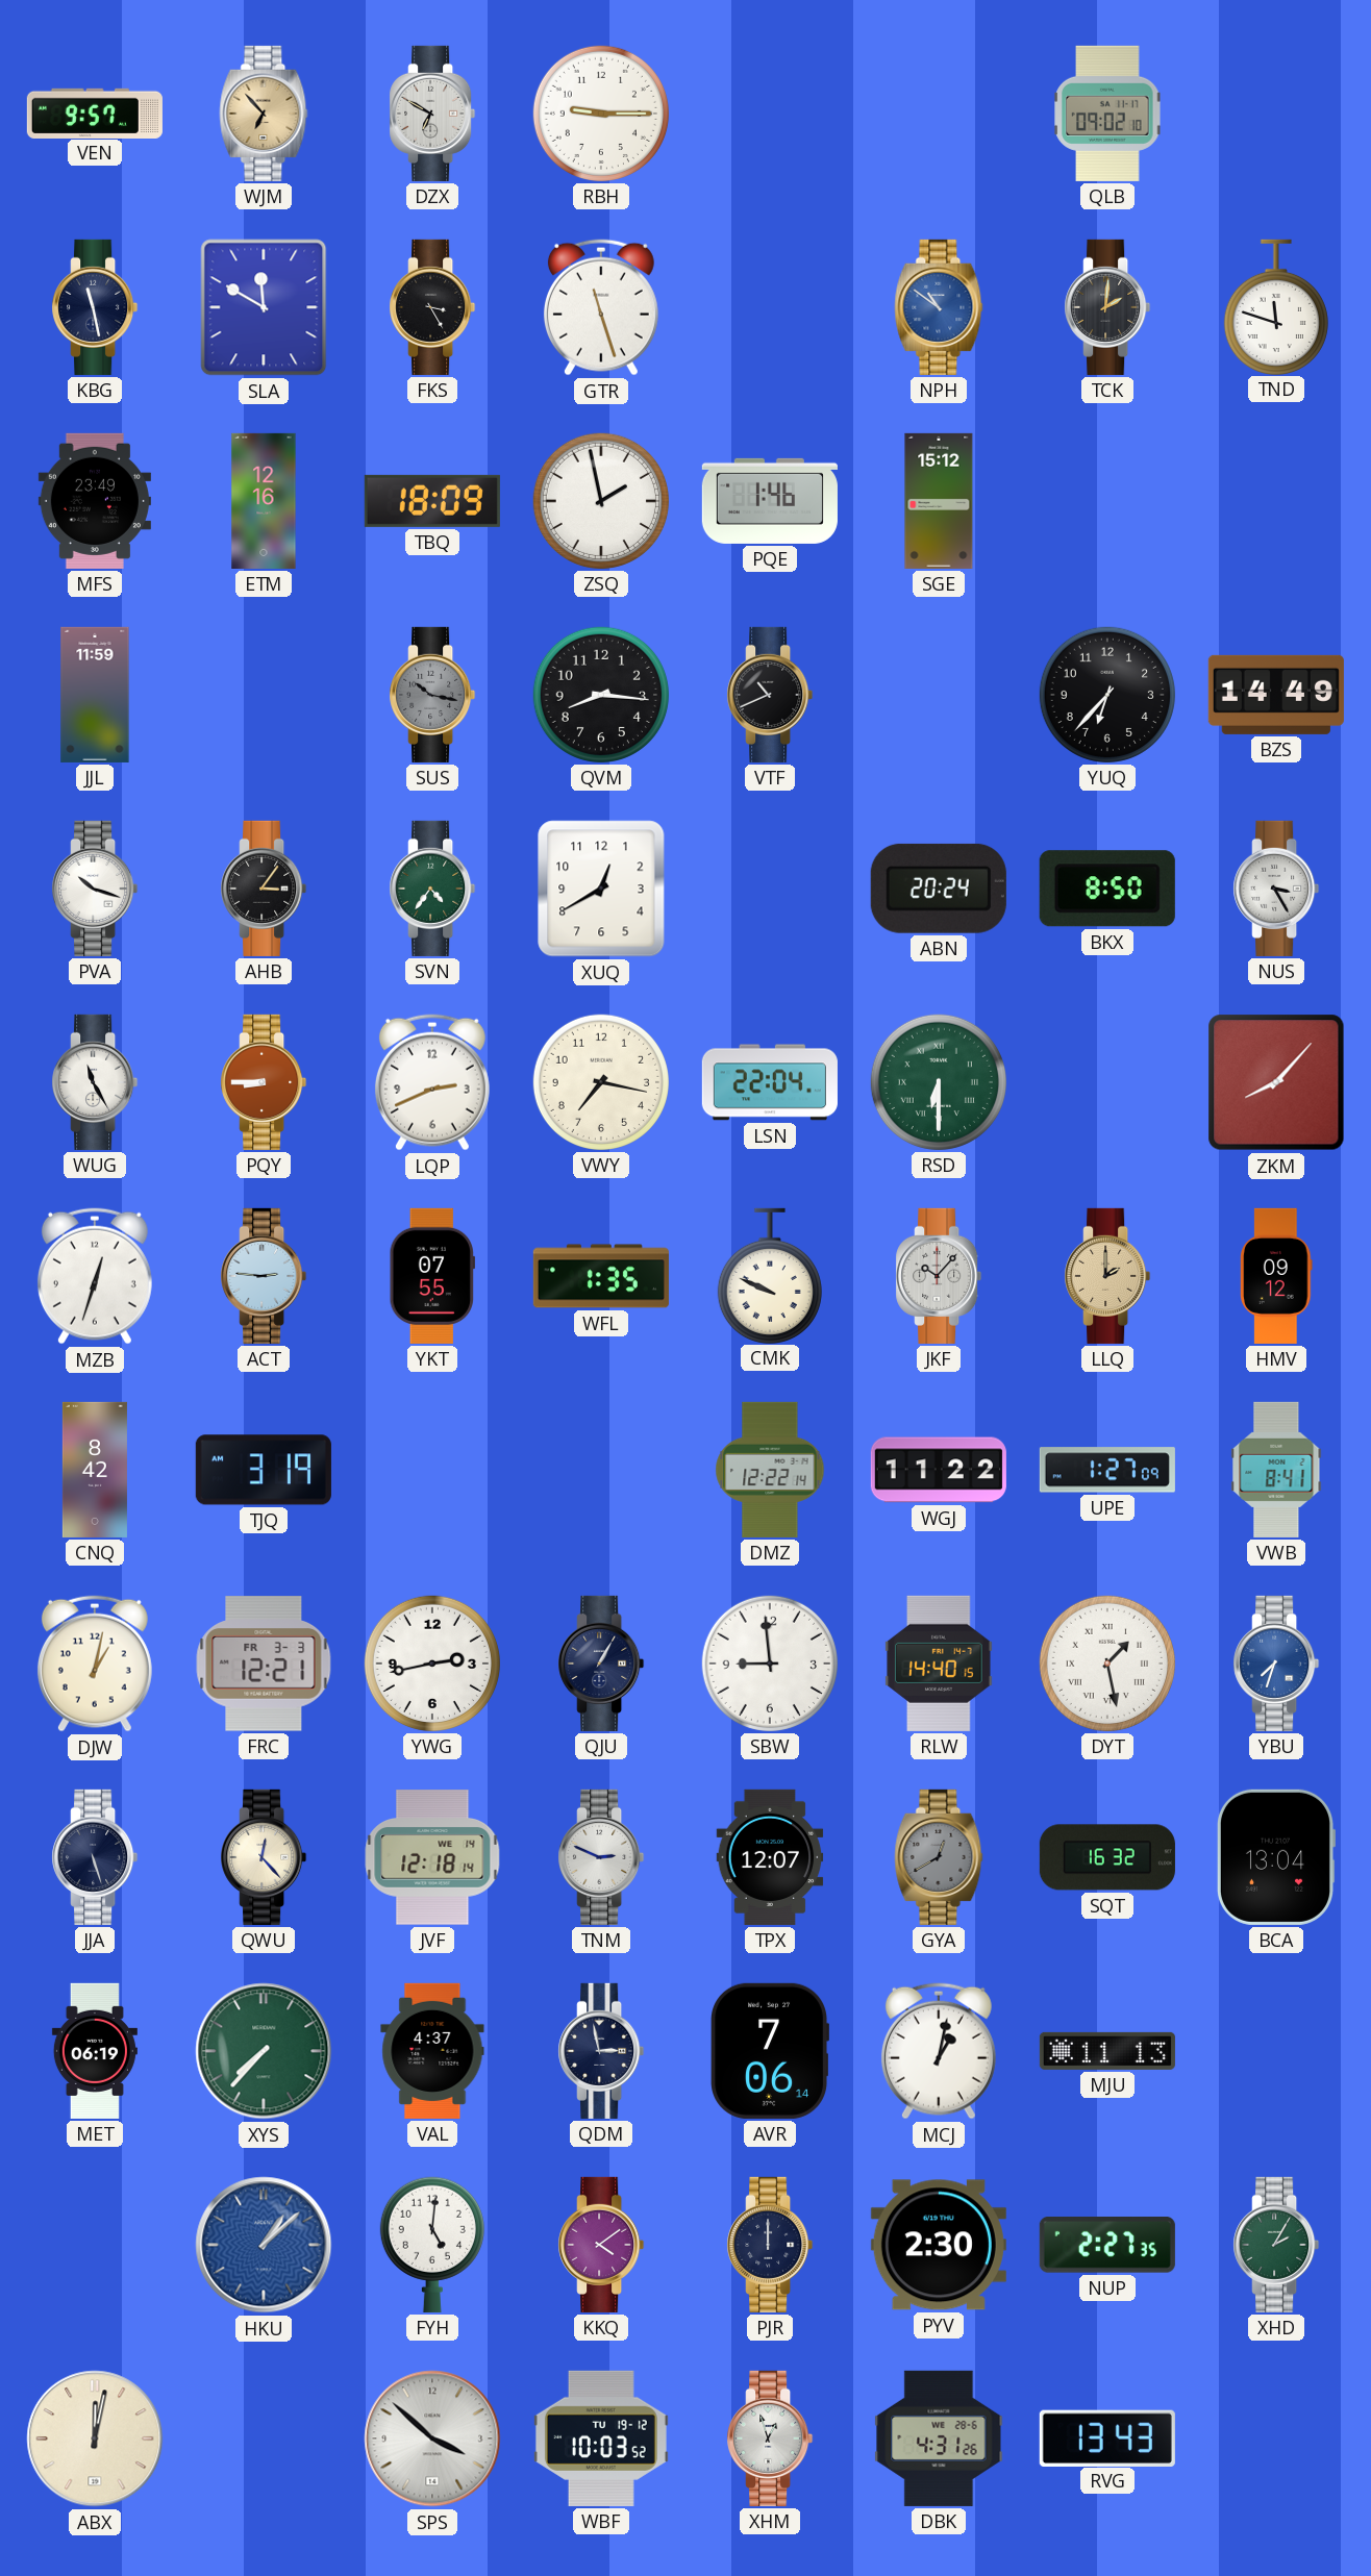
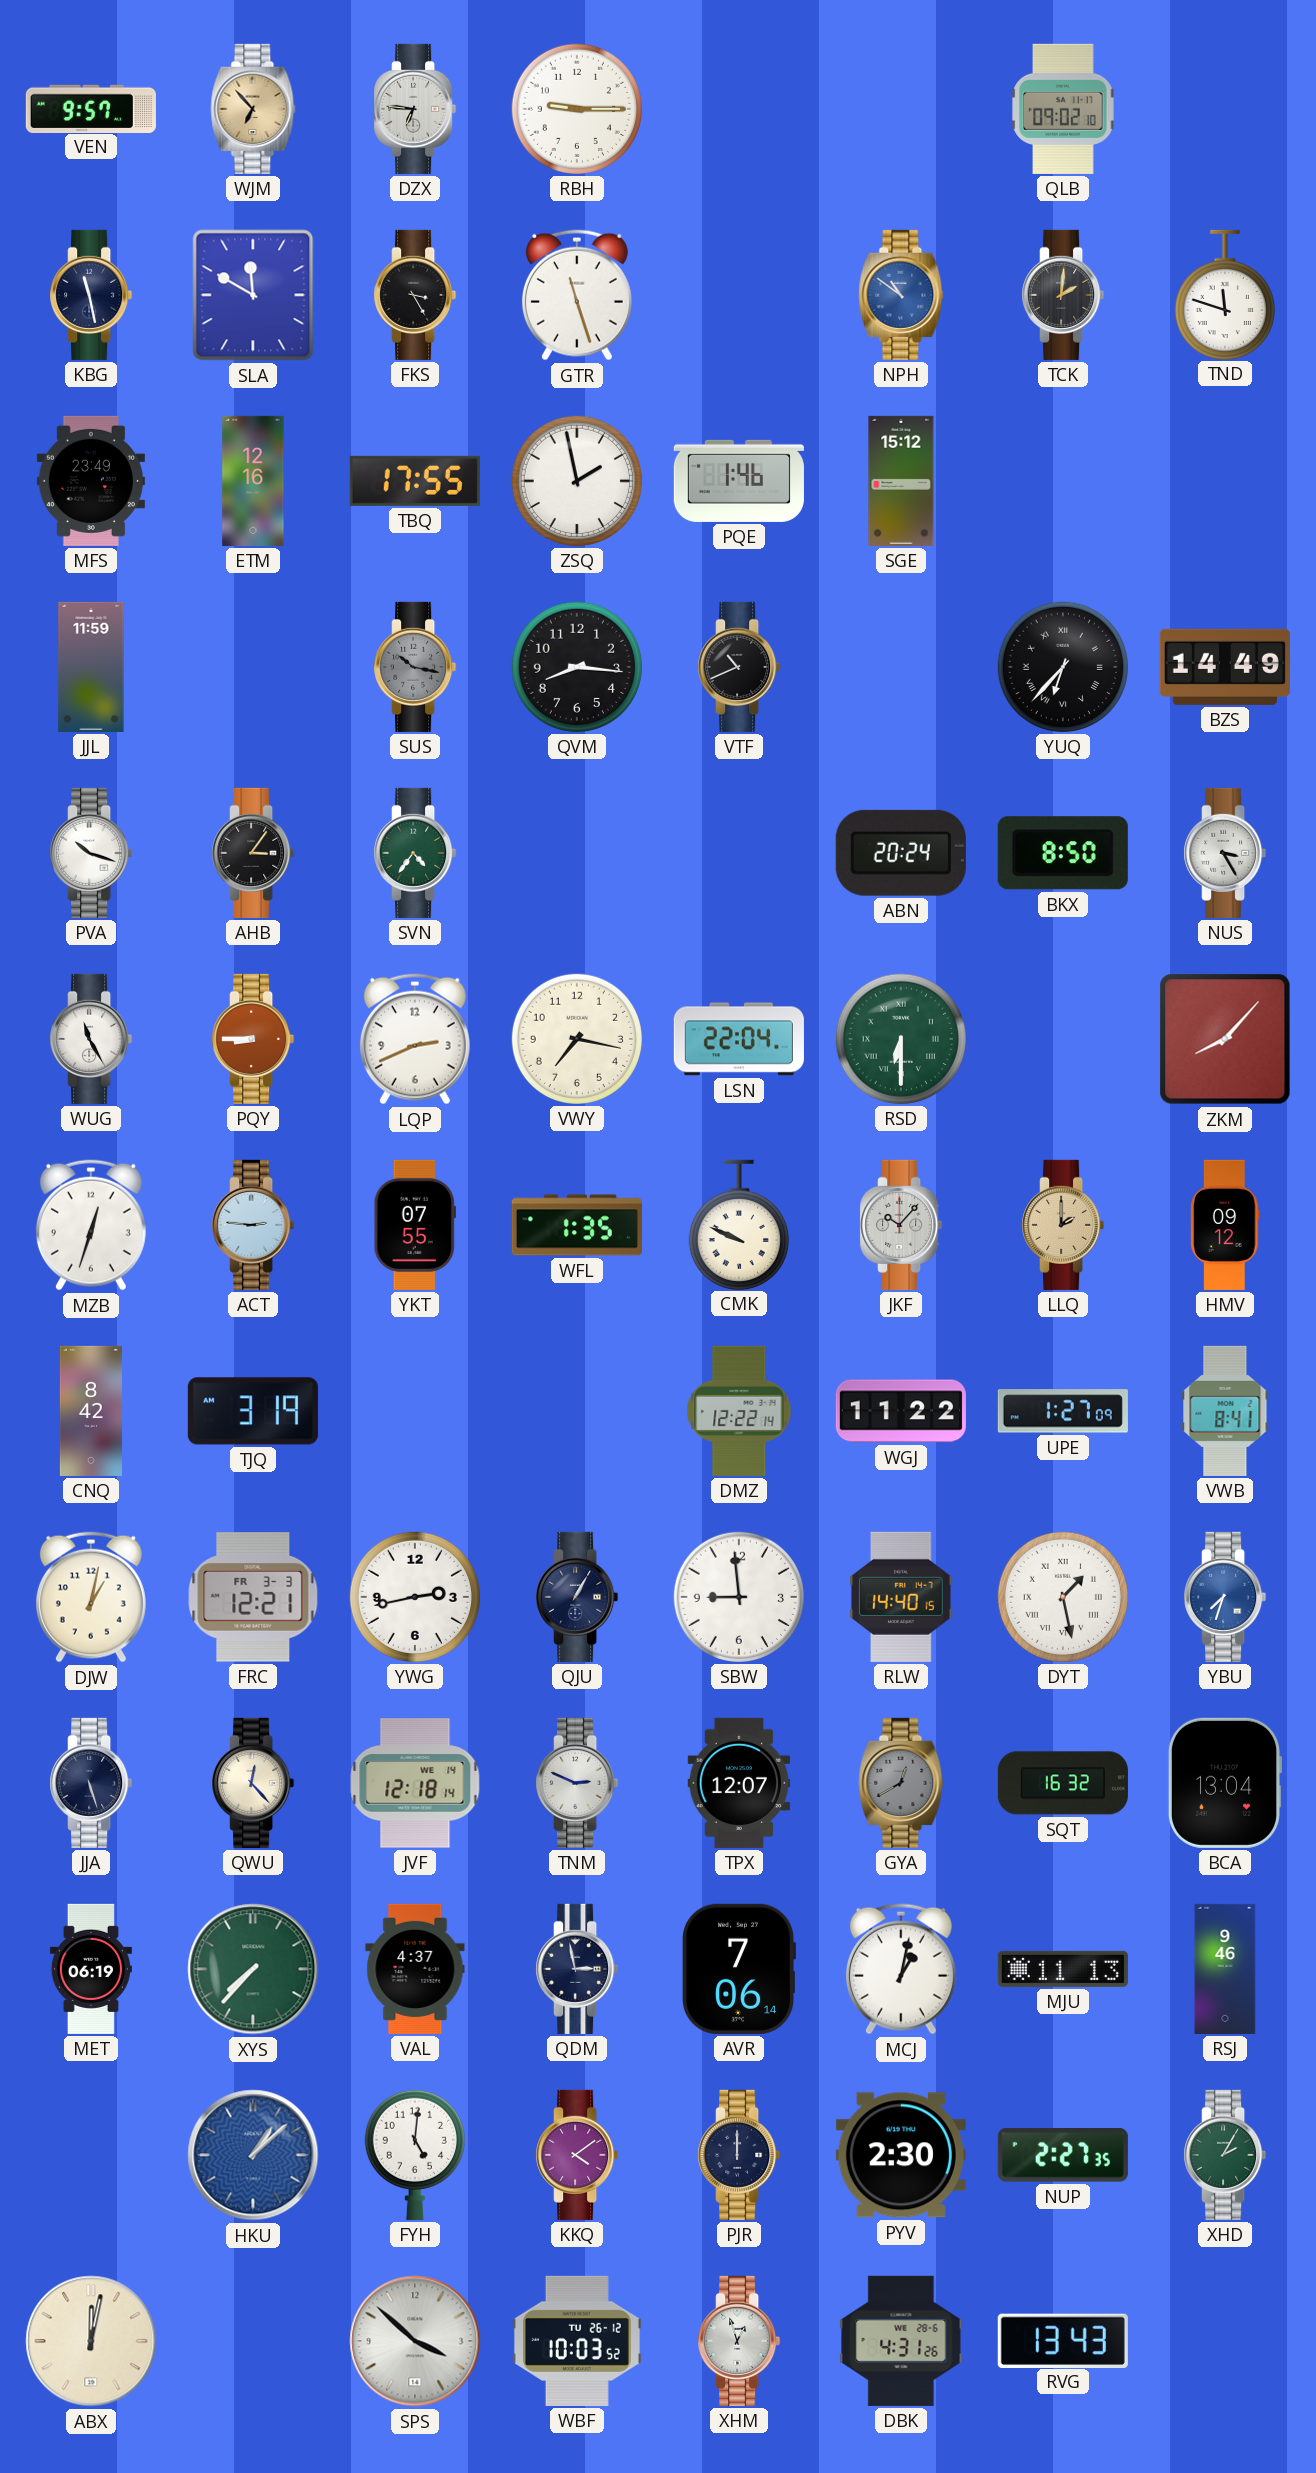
DZX: 6:50 -> 6:46
TBQ: 18:09 -> 17:55
YUQ numerals: Arabic -> Roman
XUQ: 12:40 -> none
RSJ: none -> 9:46
WBF date: TU 19-12 -> TU 26-12
